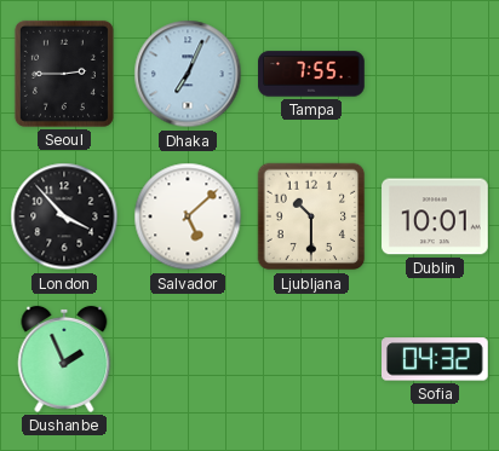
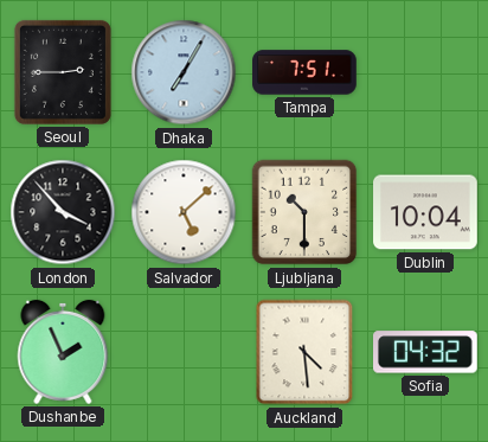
Dhaka: 7:04 -> 7:05
Tampa: 7:55 -> 7:51
Dublin: 10:01 -> 10:04
Auckland: none -> 4:29
